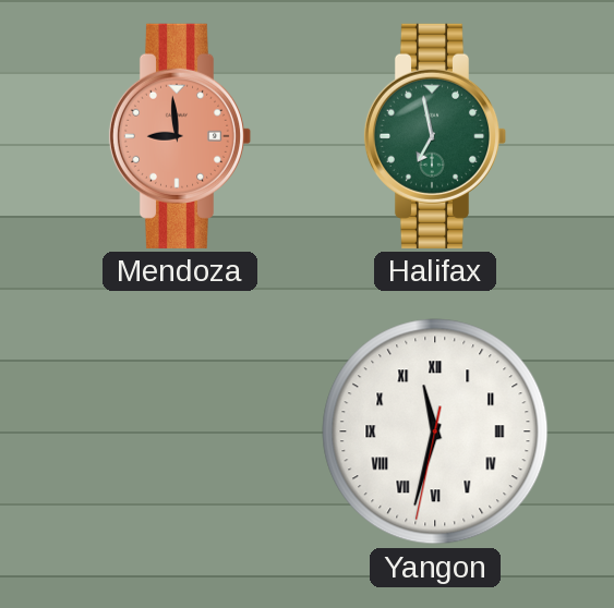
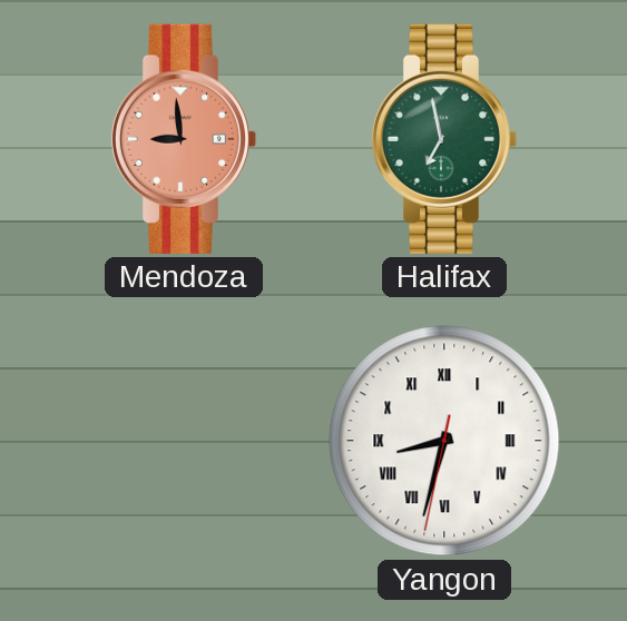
Yangon: 11:32 -> 8:32
